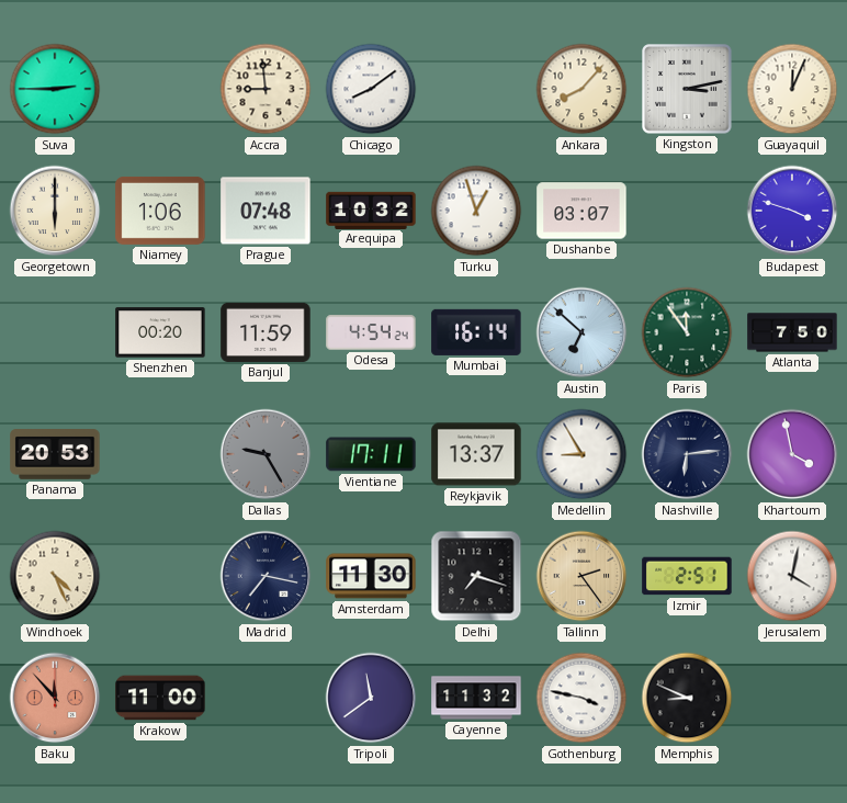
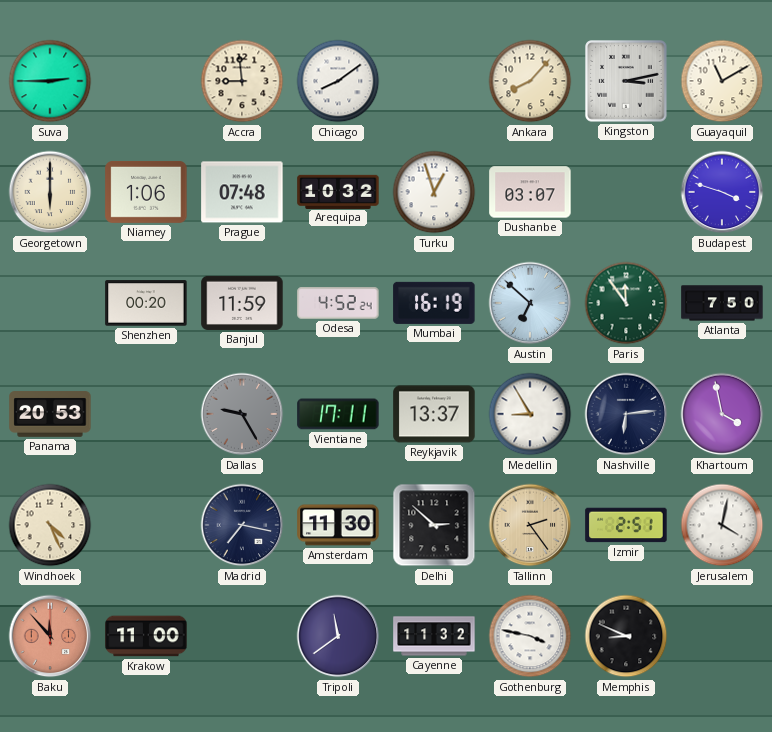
Guayaquil: 12:04 -> 11:10
Odesa: 4:54 -> 4:52
Mumbai: 16:14 -> 16:19
Delhi: 7:18 -> 2:52
